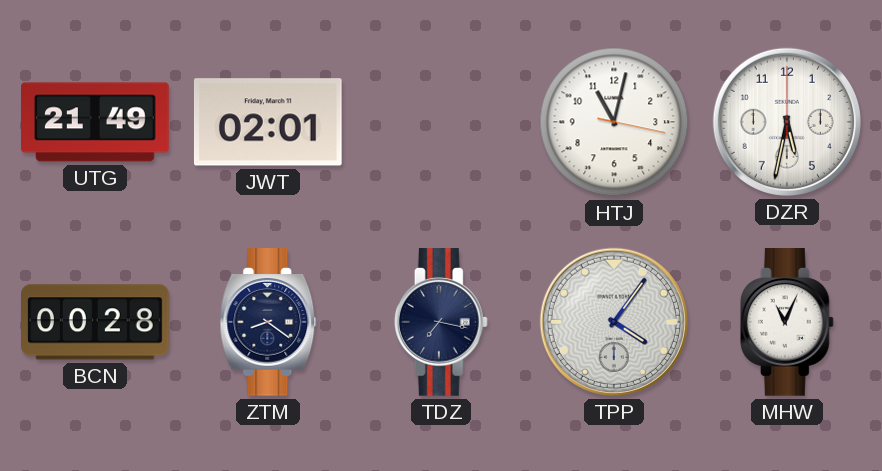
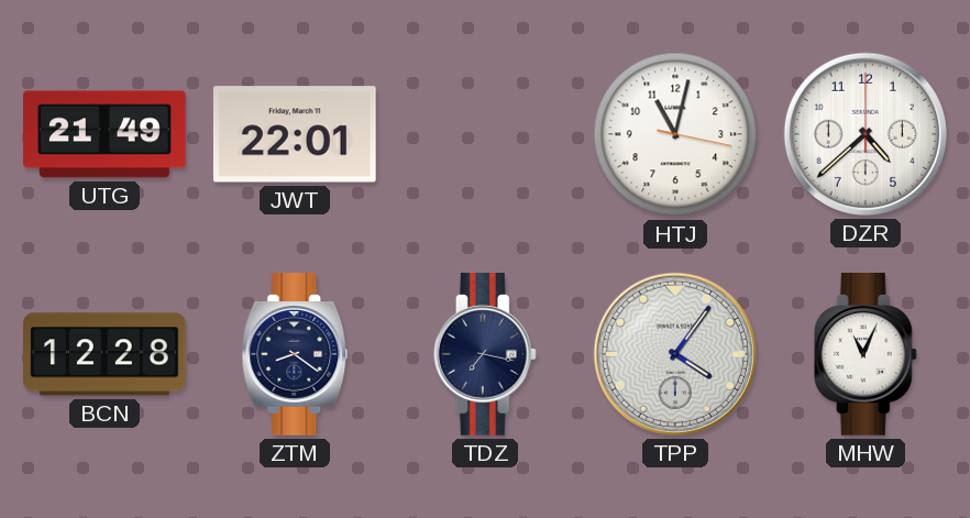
JWT: 02:01 -> 22:01
DZR: 5:32 -> 4:38
BCN: 00:28 -> 12:28
